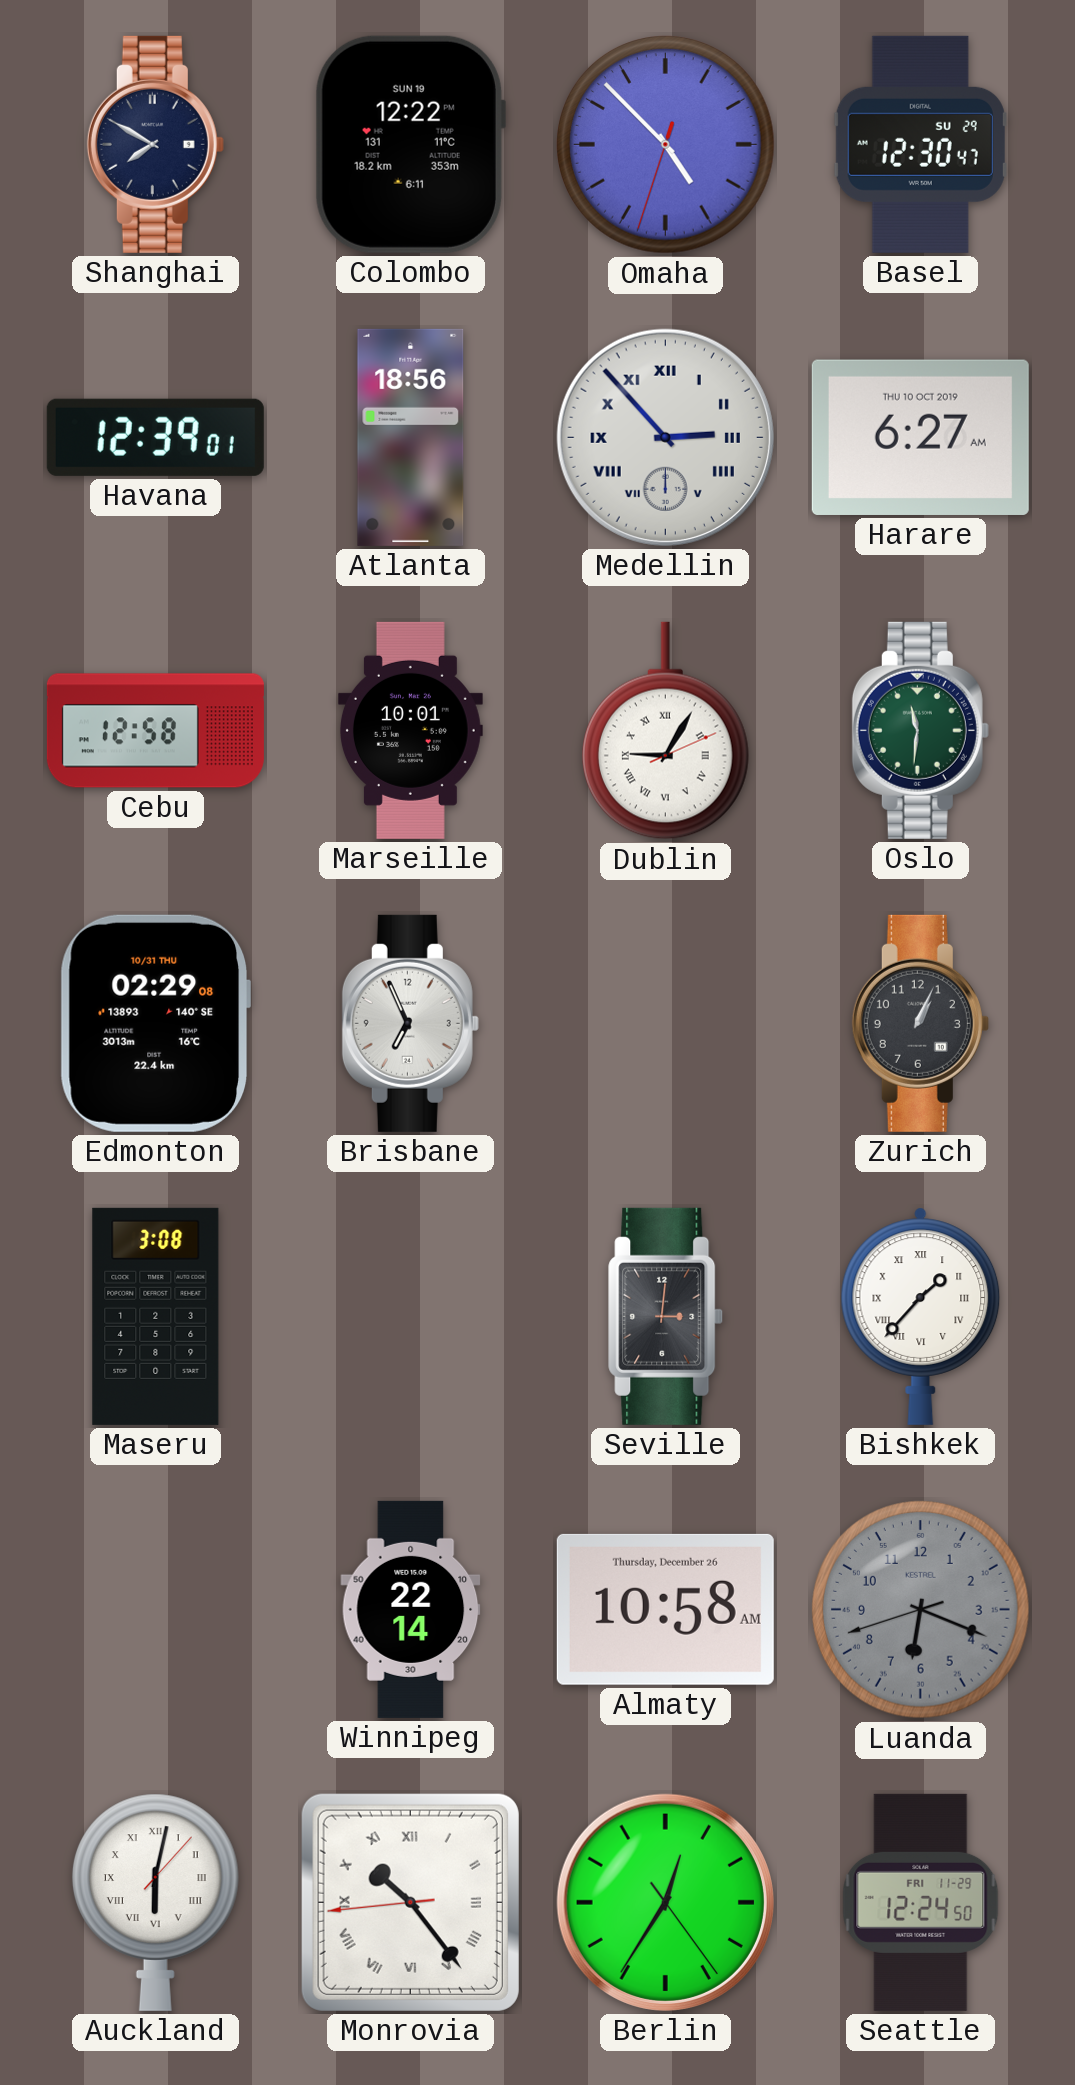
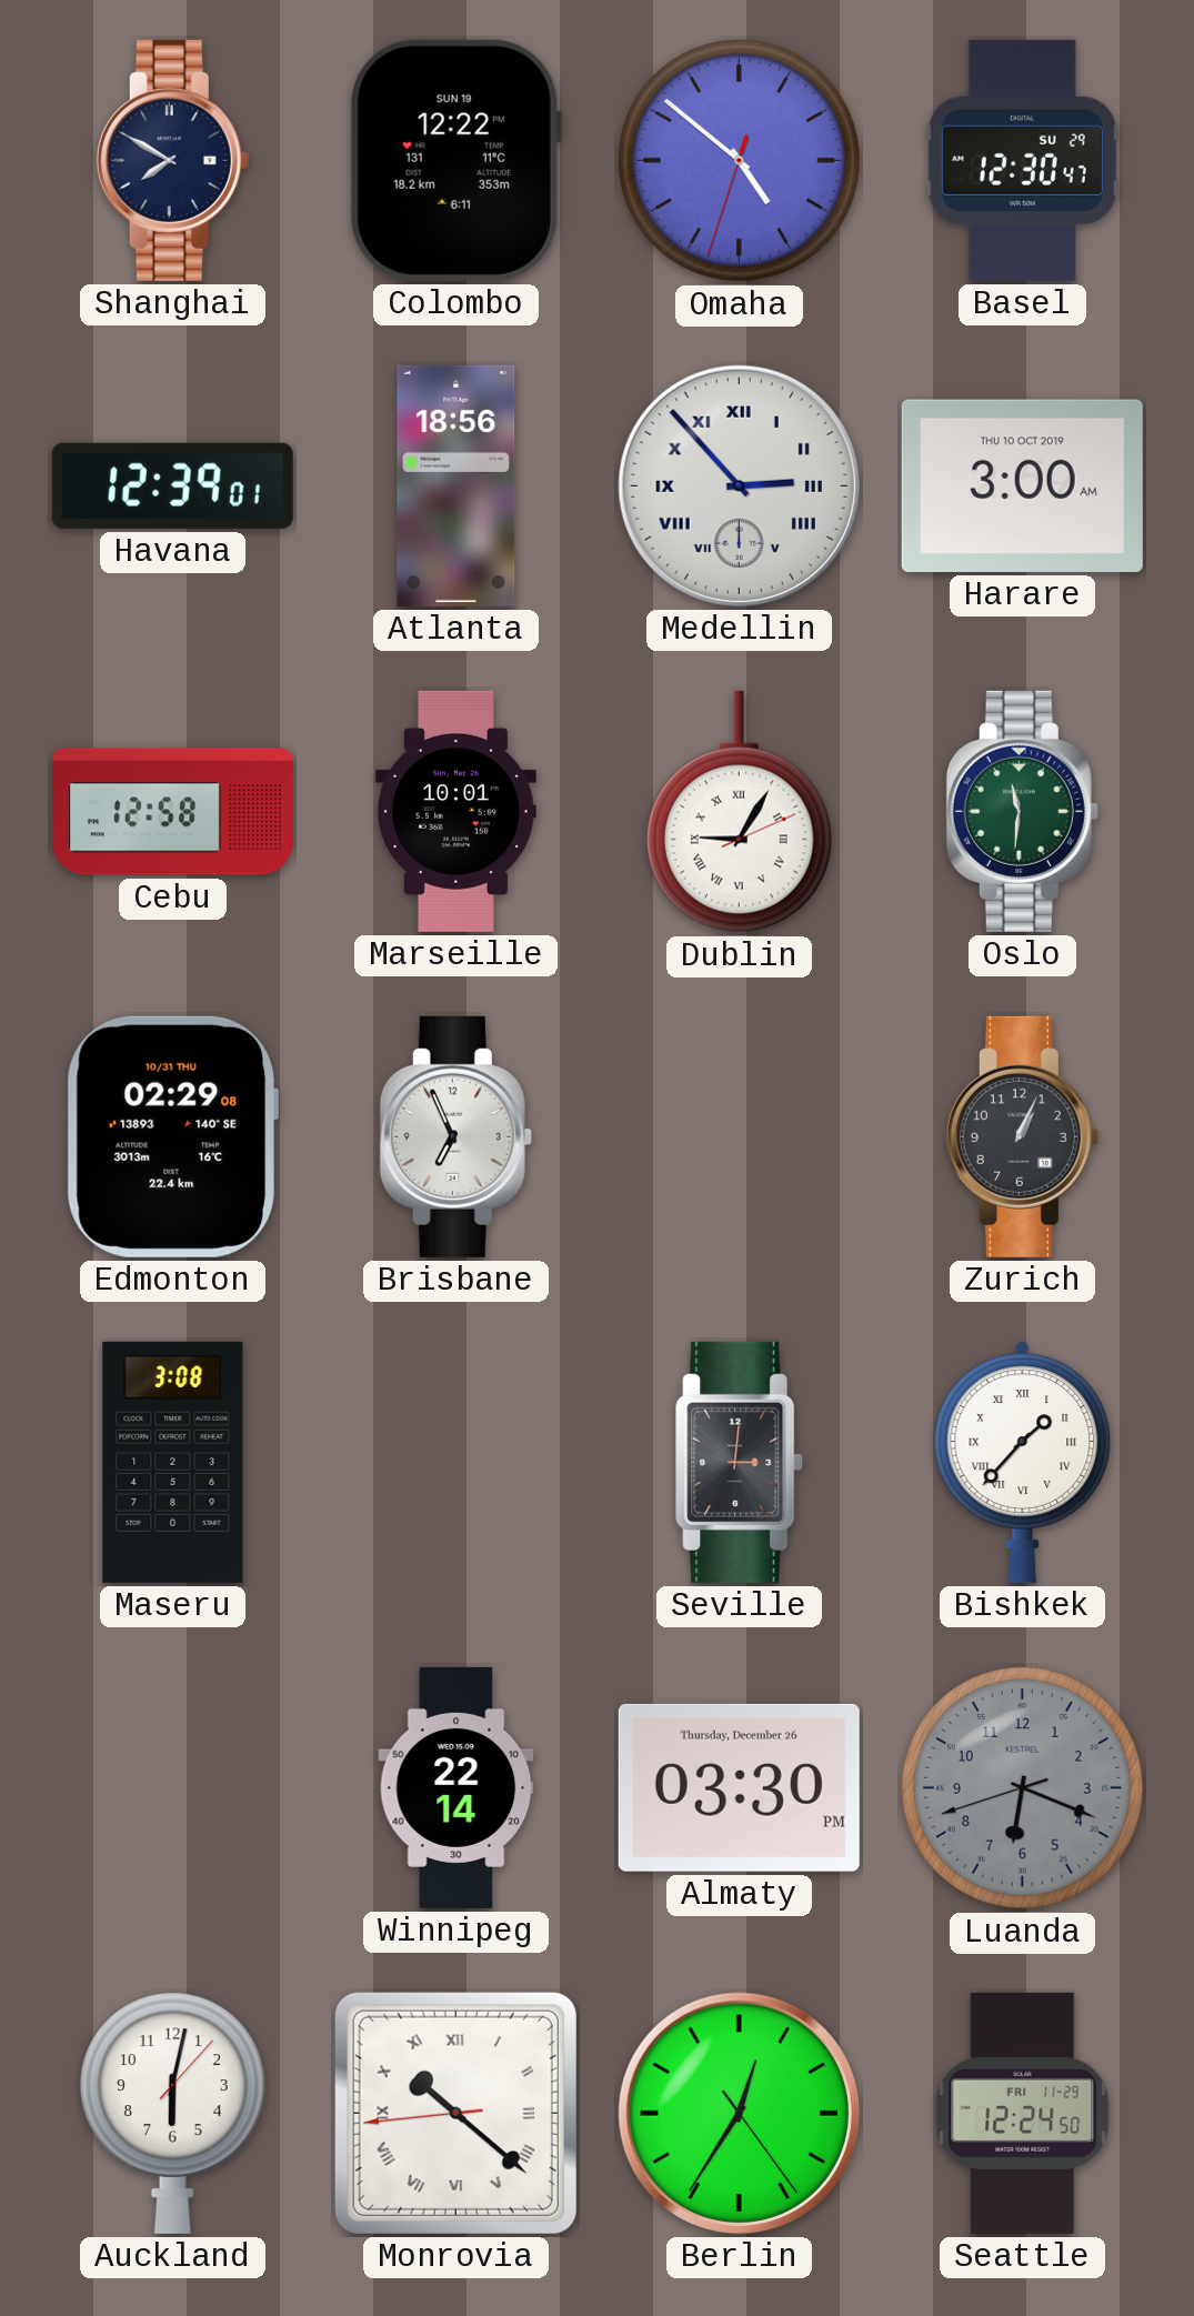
Omaha: 4:52 -> 4:51
Harare: 6:27 -> 3:00
Almaty: 10:58 -> 03:30
Auckland numerals: Roman -> Arabic
Monrovia: 10:23 -> 10:21
